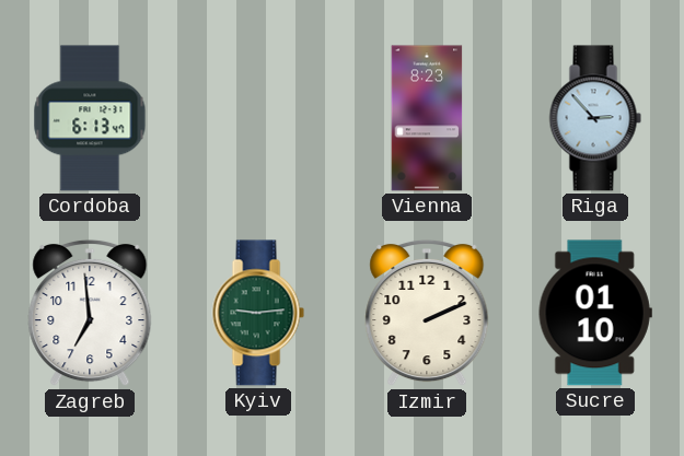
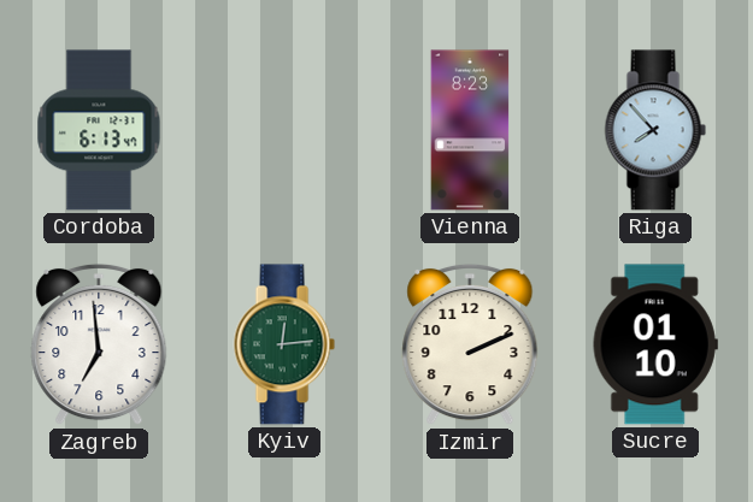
Riga: 2:53 -> 7:53
Kyiv: 9:14 -> 12:14
